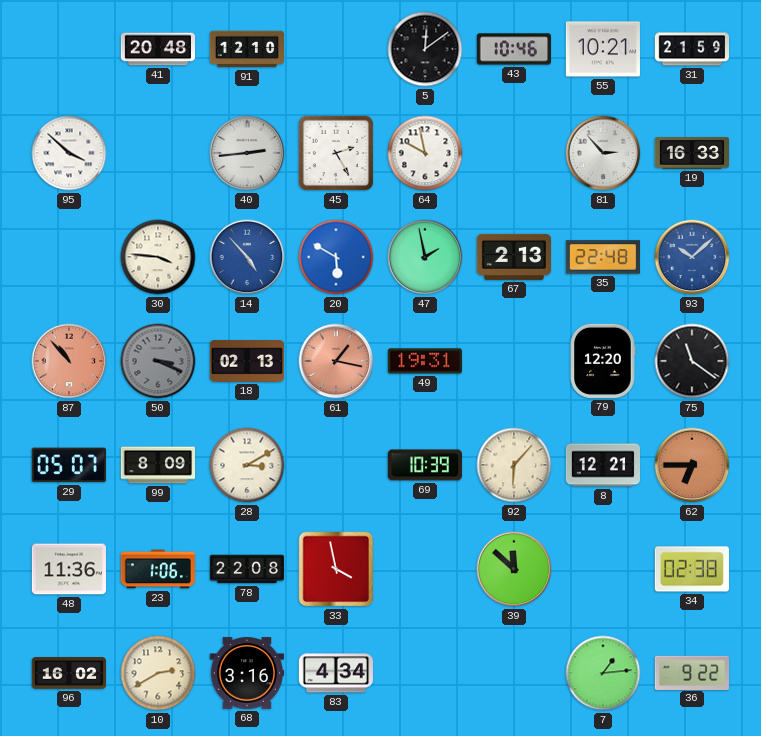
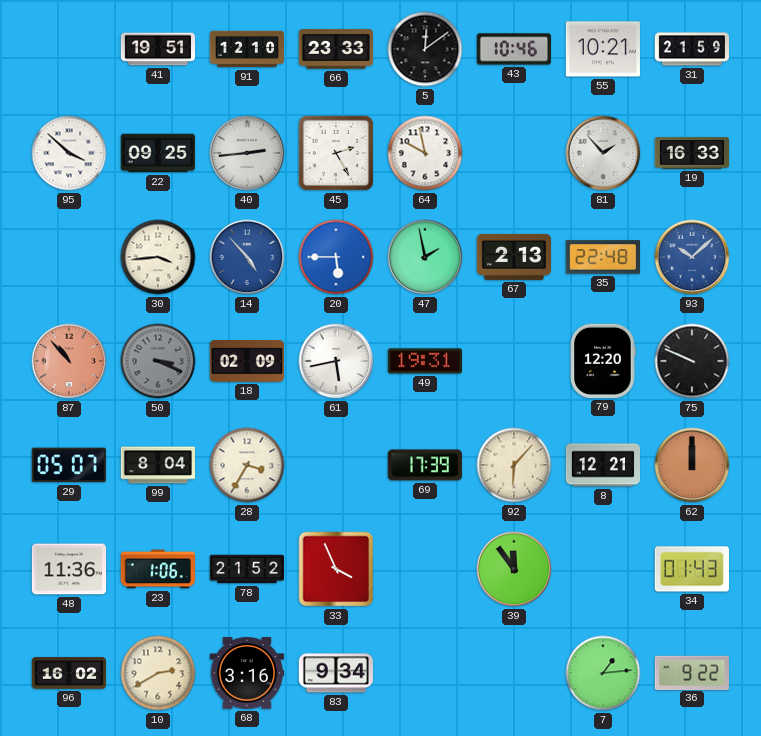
41: 20:48 -> 19:51
66: none -> 23:33
22: none -> 09:25
81: 2:53 -> 1:53
30: 3:46 -> 3:44
20: 5:50 -> 5:45
18: 02:13 -> 02:09
61: 1:17 -> 5:43
61 dial: salmon -> white
75: 11:21 -> 9:49
99: 8:09 -> 8:04
28: 3:10 -> 3:35
69: 10:39 -> 17:39
62: 6:45 -> 12:00
78: 22:08 -> 21:52
33: 3:58 -> 3:56
39: 11:52 -> 11:54
34: 02:38 -> 01:43
83: 4:34 -> 9:34
